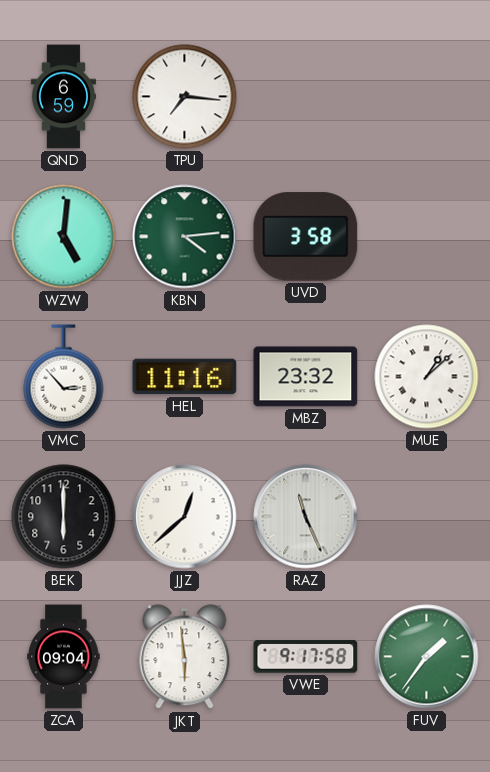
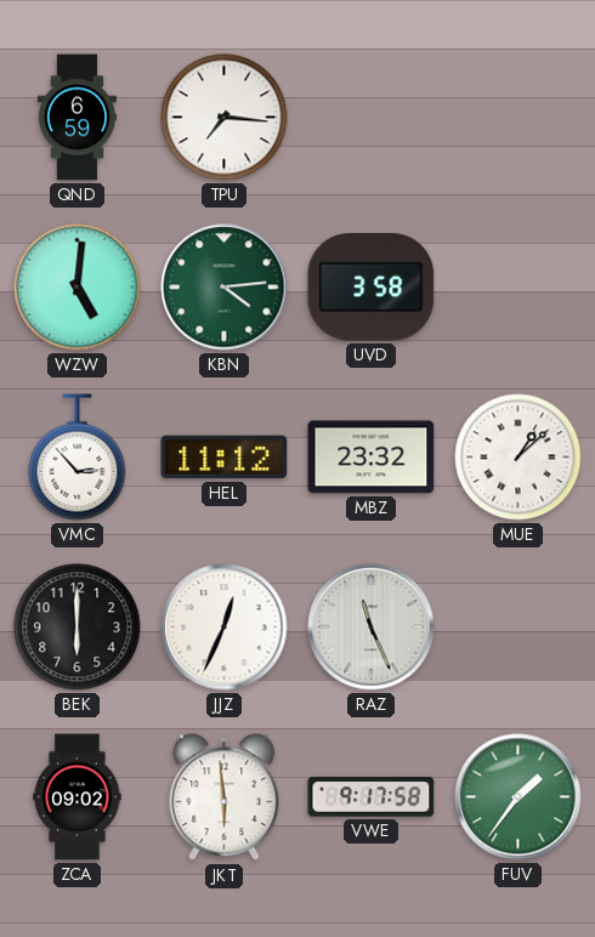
HEL: 11:16 -> 11:12
JJZ: 12:38 -> 12:34
ZCA: 09:04 -> 09:02
